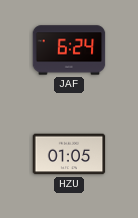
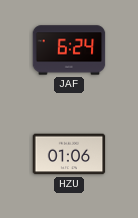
HZU: 01:05 -> 01:06
